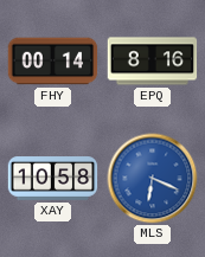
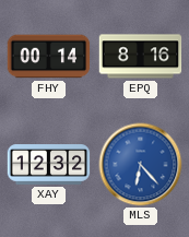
XAY: 10:58 -> 12:32
MLS: 6:19 -> 6:23
